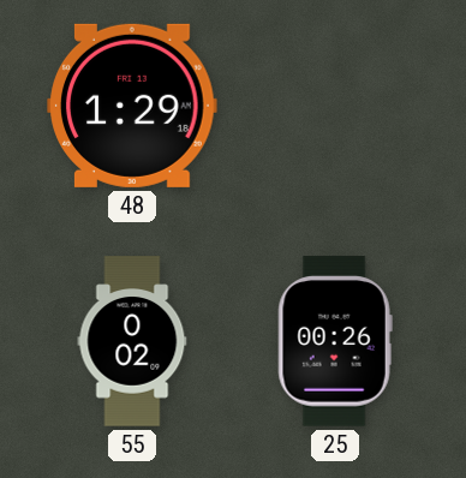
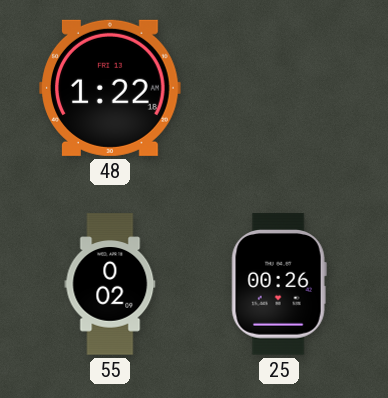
48: 1:29 -> 1:22
